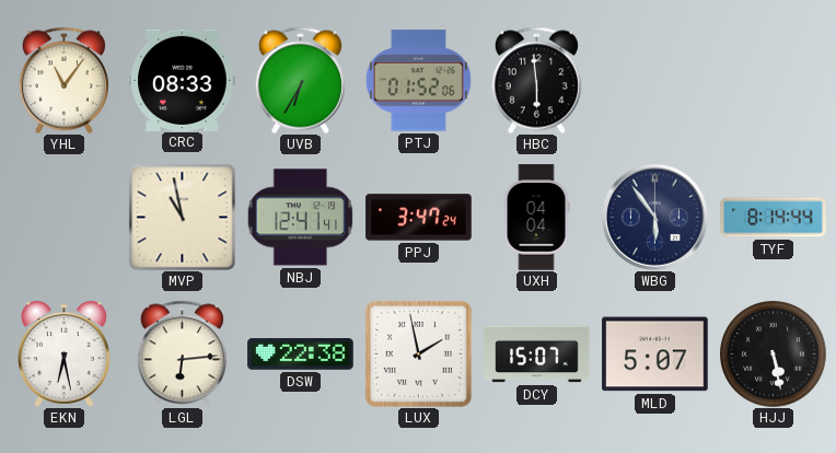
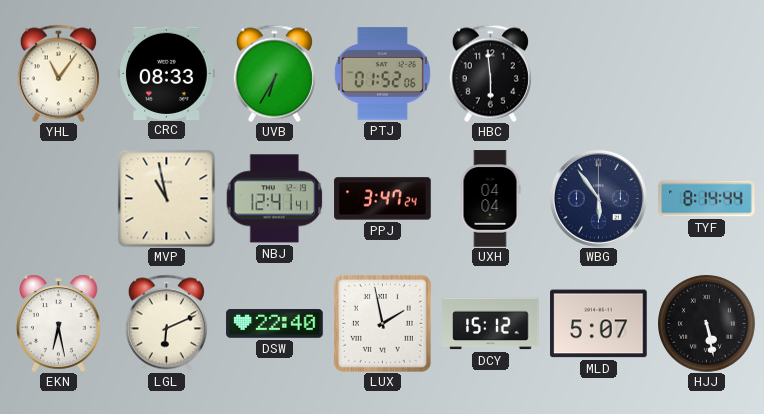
LGL: 6:14 -> 6:11
DSW: 22:38 -> 22:40
DCY: 15:07 -> 15:12
